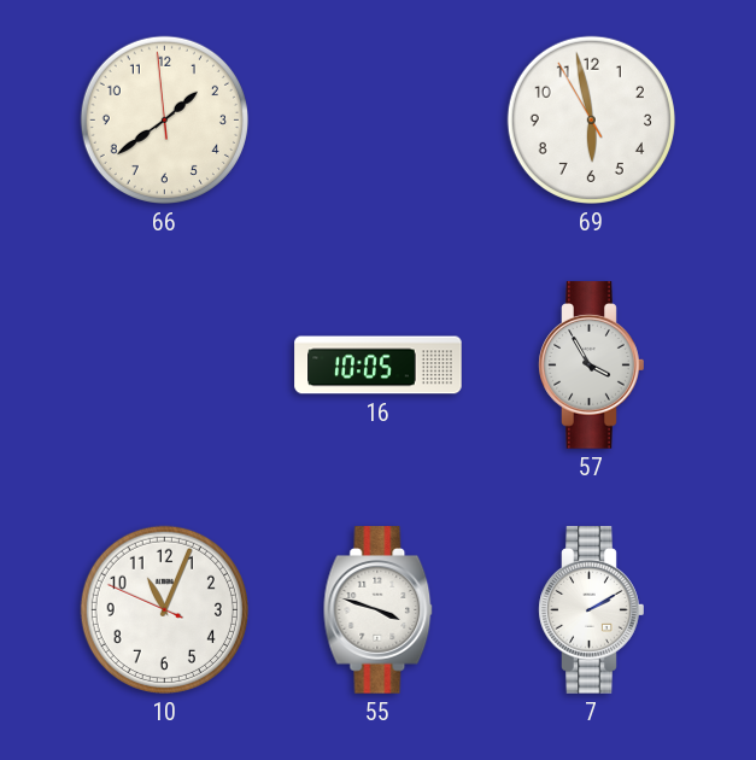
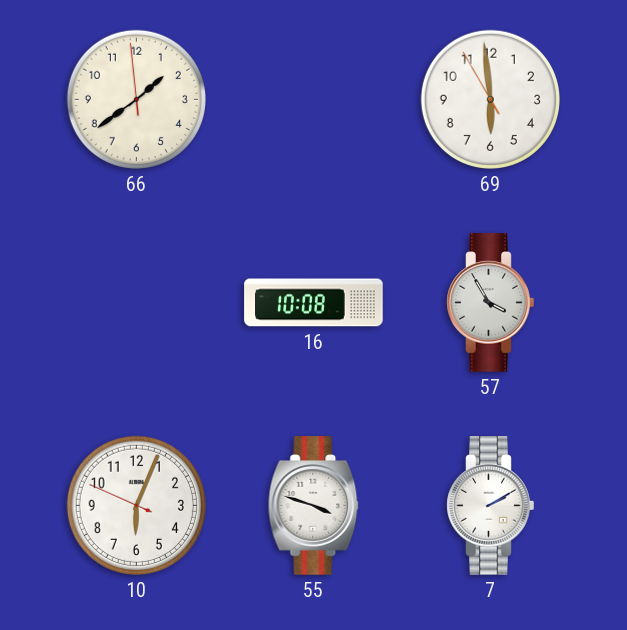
69: 5:57 -> 5:58
16: 10:05 -> 10:08
10: 11:03 -> 6:03
